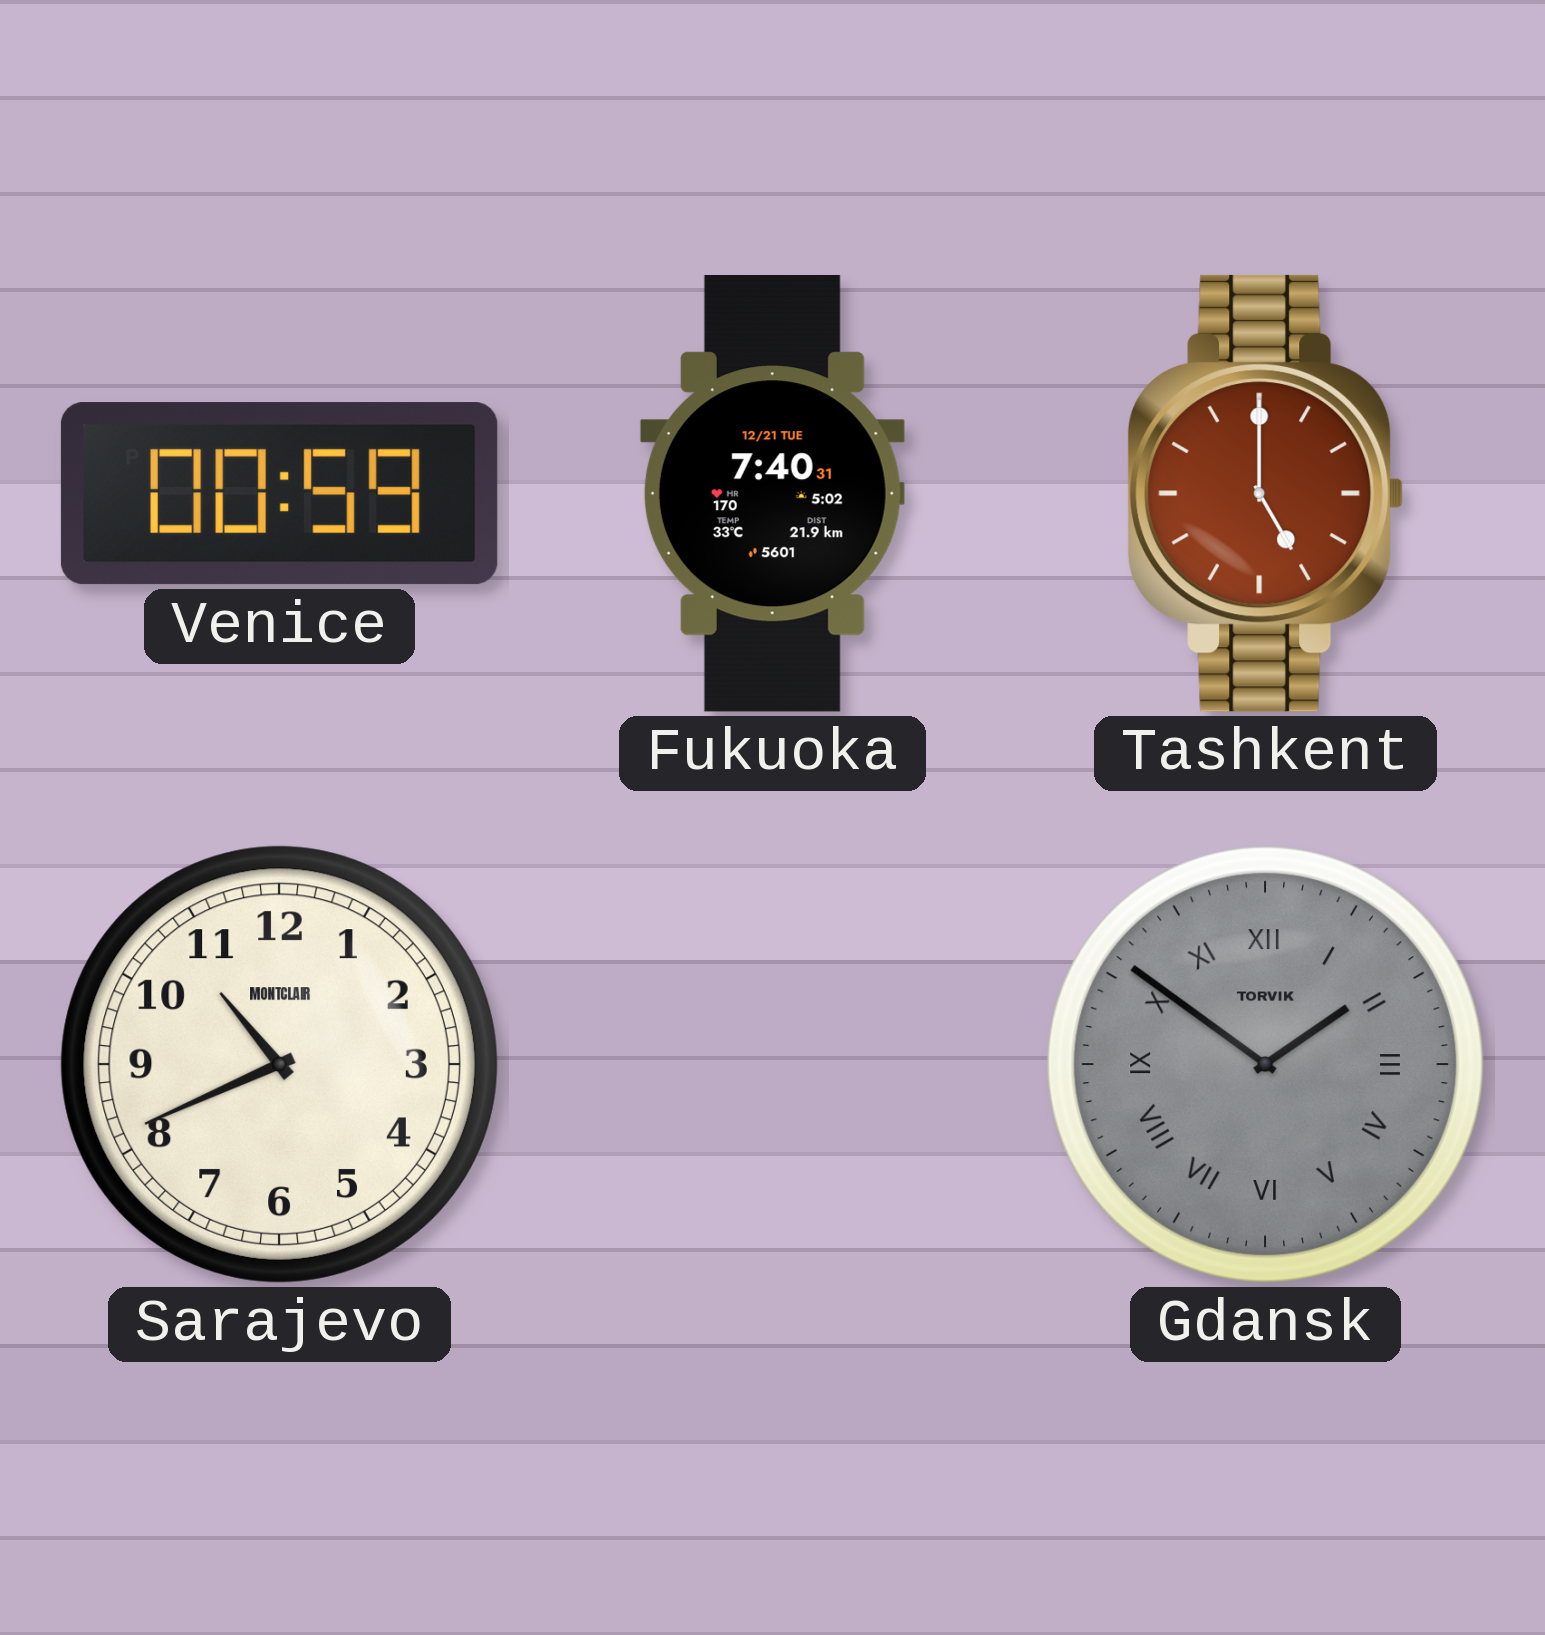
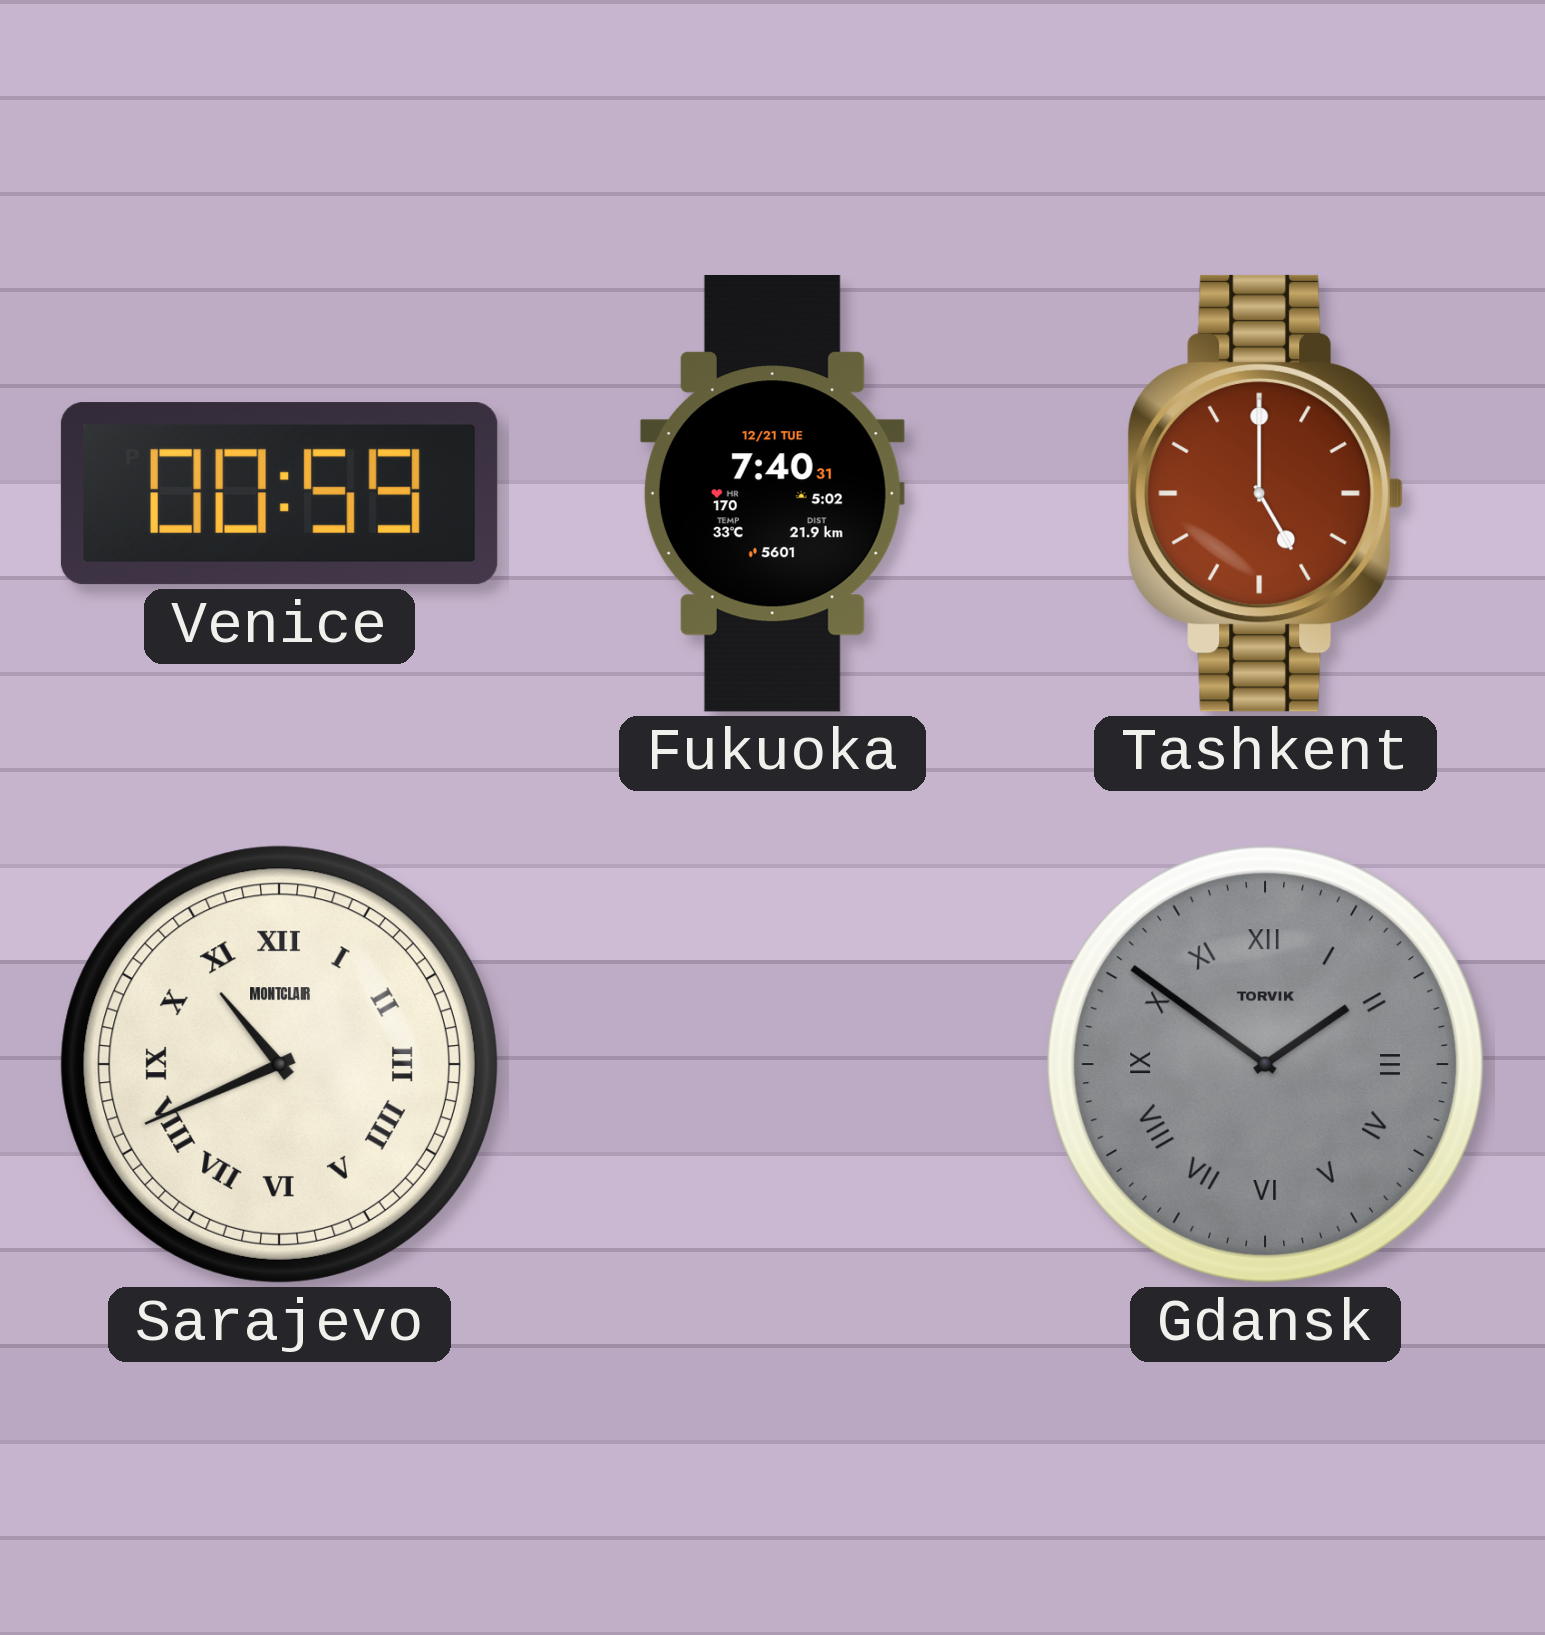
Sarajevo numerals: Arabic -> Roman
